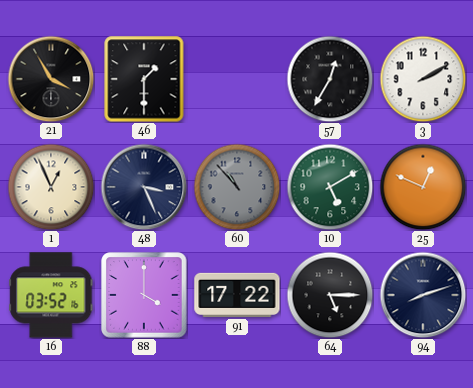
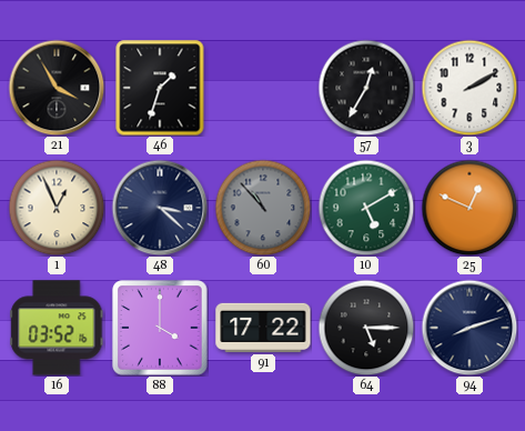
46: 1:30 -> 1:33
48: 3:26 -> 3:22
